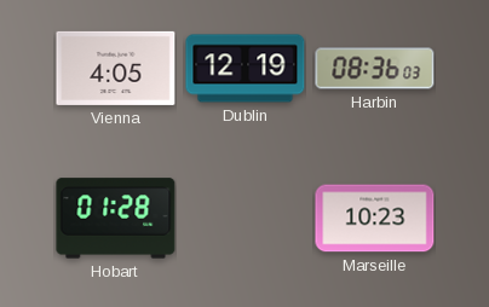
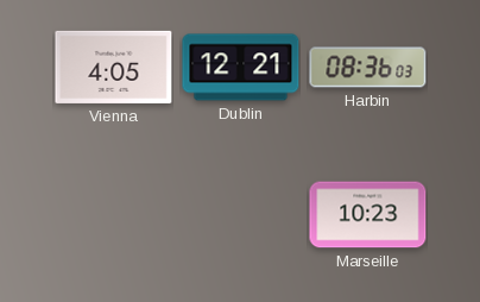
Dublin: 12:19 -> 12:21
Hobart: 01:28 -> none
